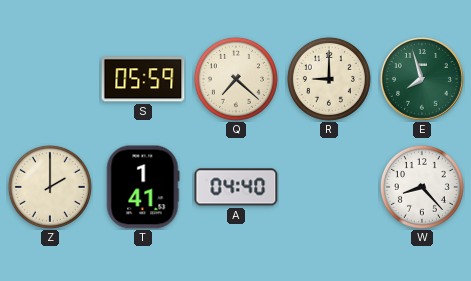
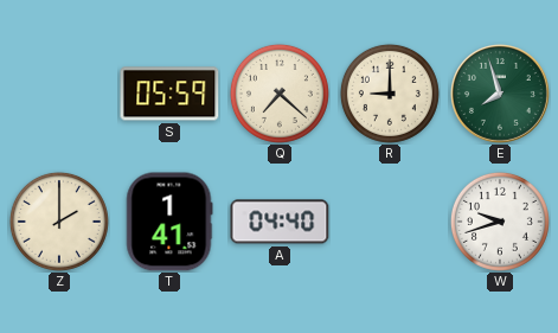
W: 8:23 -> 9:42
